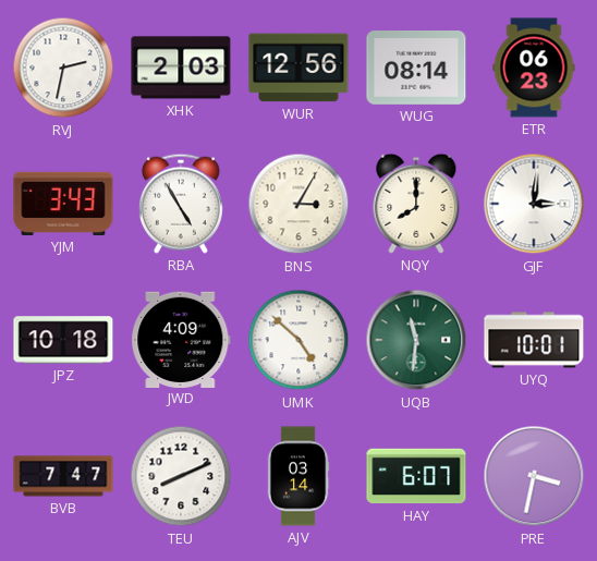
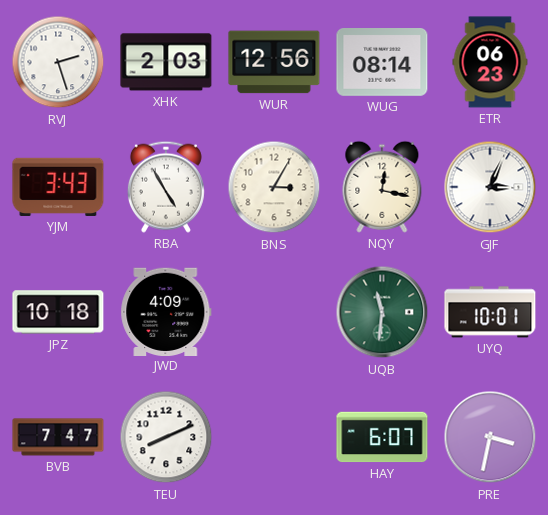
RVJ: 2:32 -> 2:27
NQY: 8:00 -> 12:17
GJF: 3:01 -> 3:04
UMK: 4:52 -> none
AJV: 03:14 -> none
